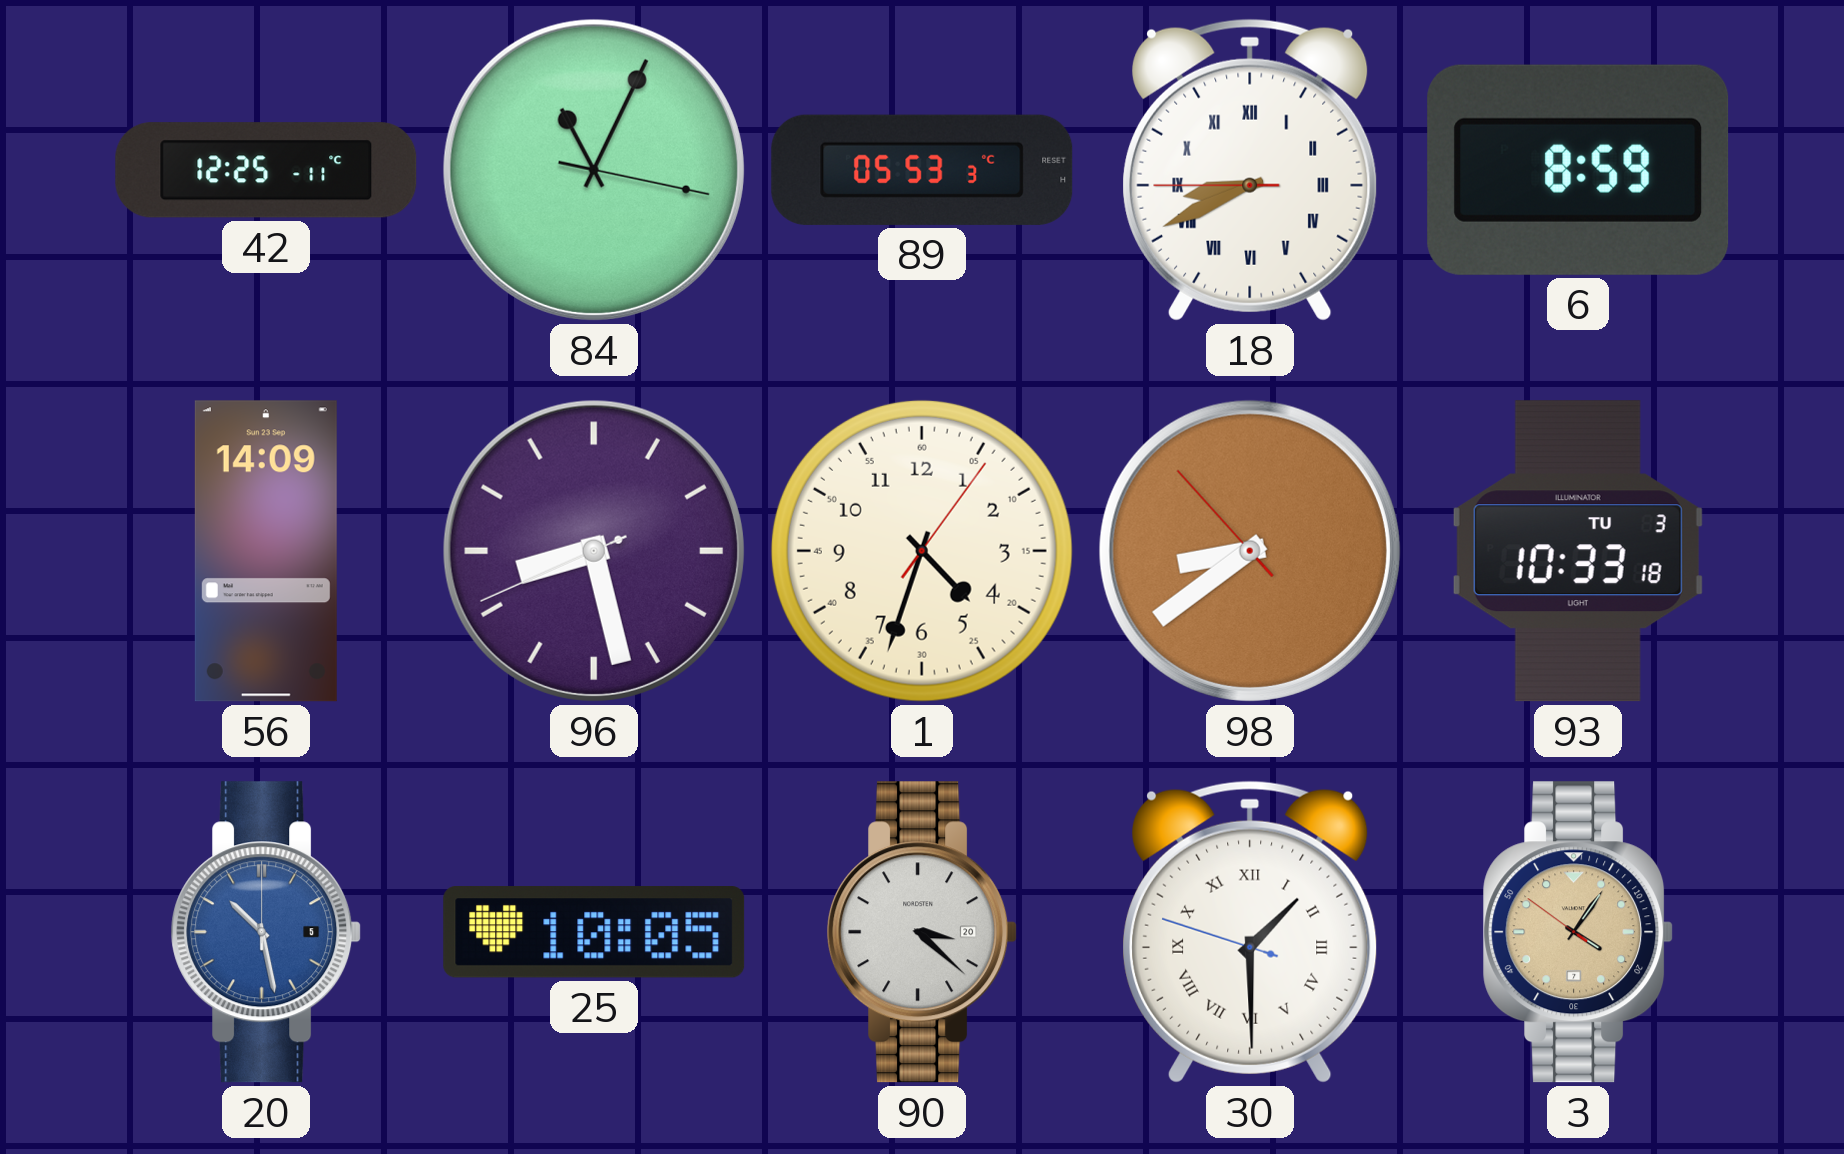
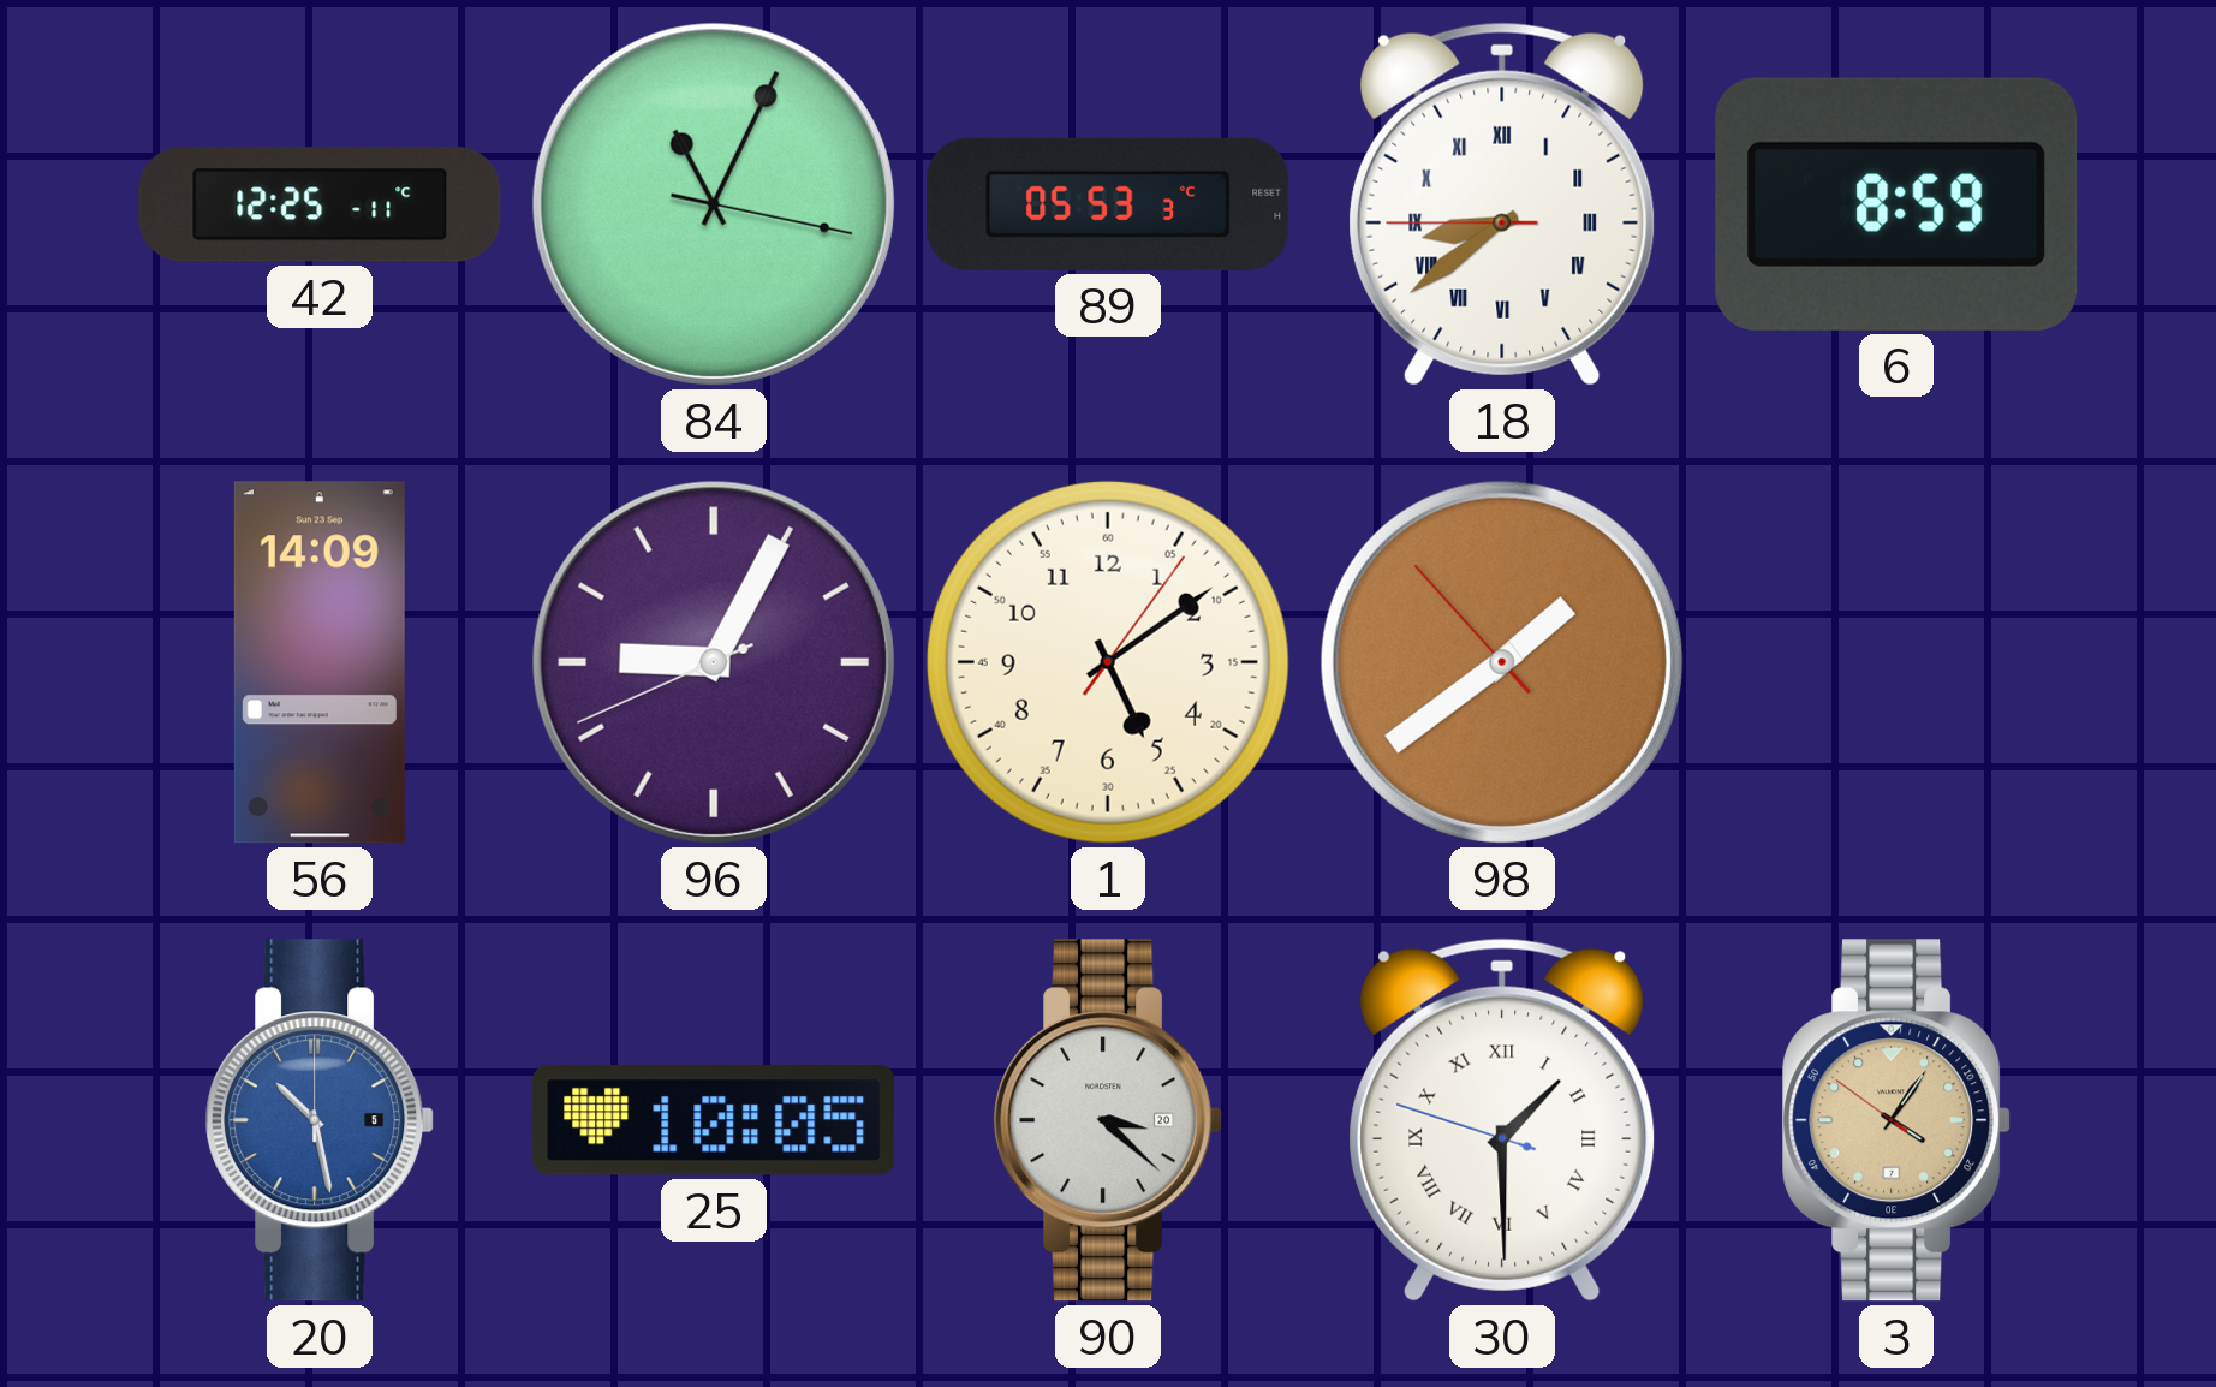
18: 8:40 -> 8:38
96: 8:27 -> 9:04
1: 4:33 -> 5:09
98: 8:38 -> 1:38
93: 10:33 -> none
